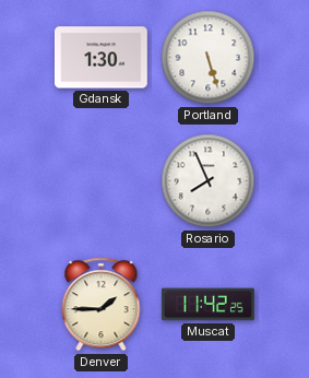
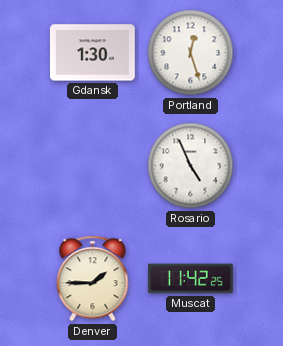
Portland: 5:27 -> 12:27
Rosario: 7:56 -> 4:56
